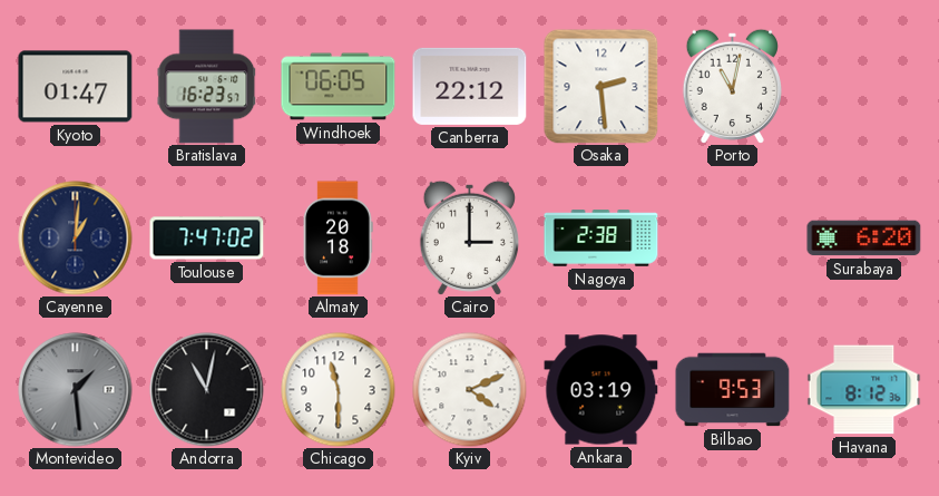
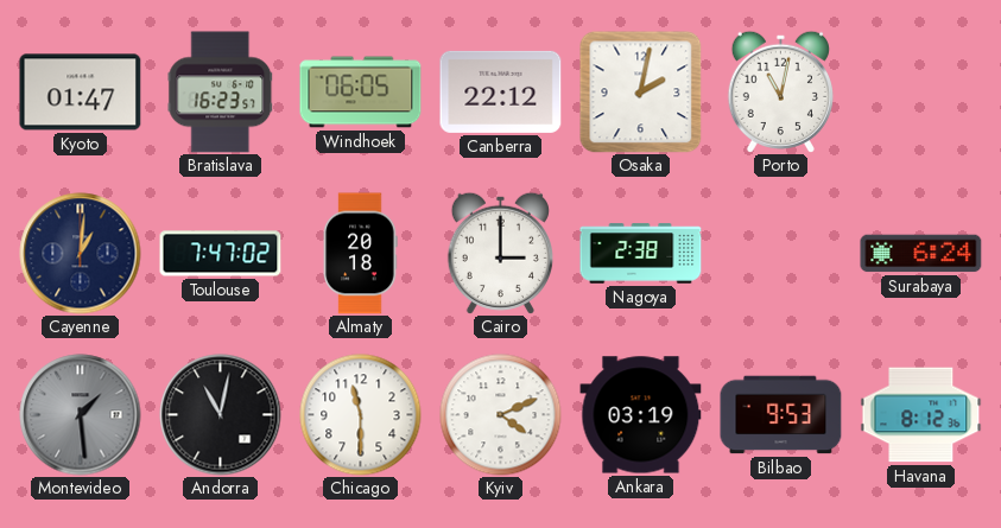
Osaka: 2:29 -> 2:02
Surabaya: 6:20 -> 6:24
